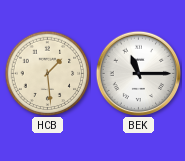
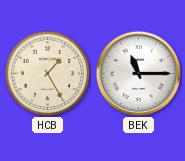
HCB: 1:29 -> 1:25
